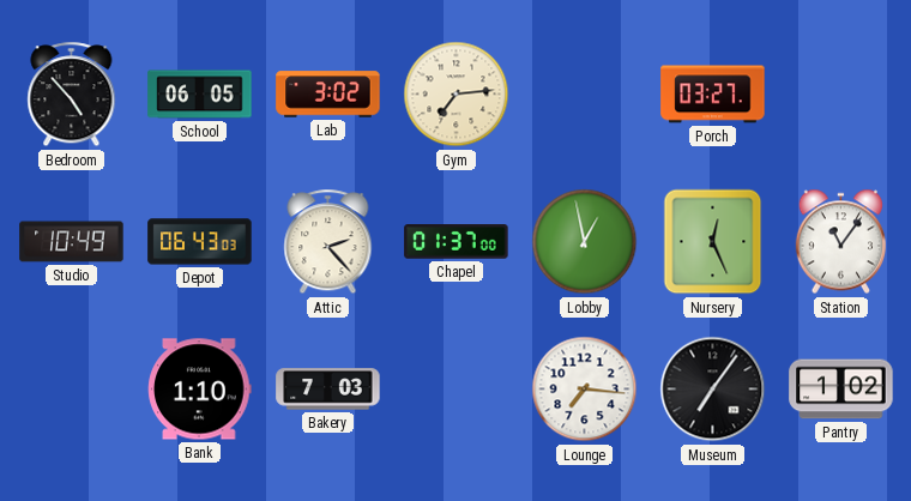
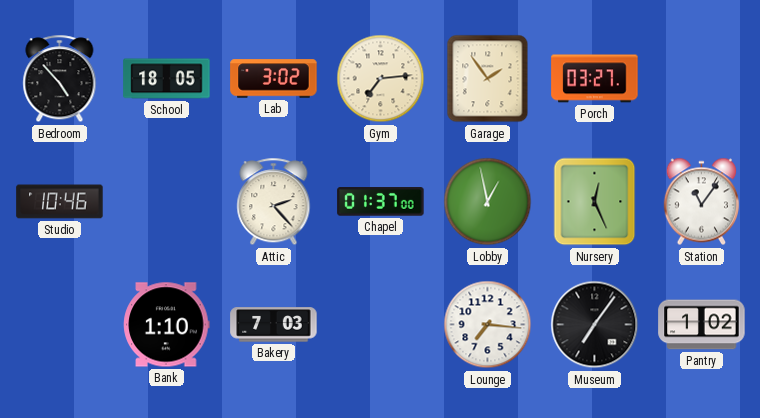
School: 06:05 -> 18:05
Garage: none -> 1:54
Studio: 10:49 -> 10:46
Depot: 06:43 -> none
